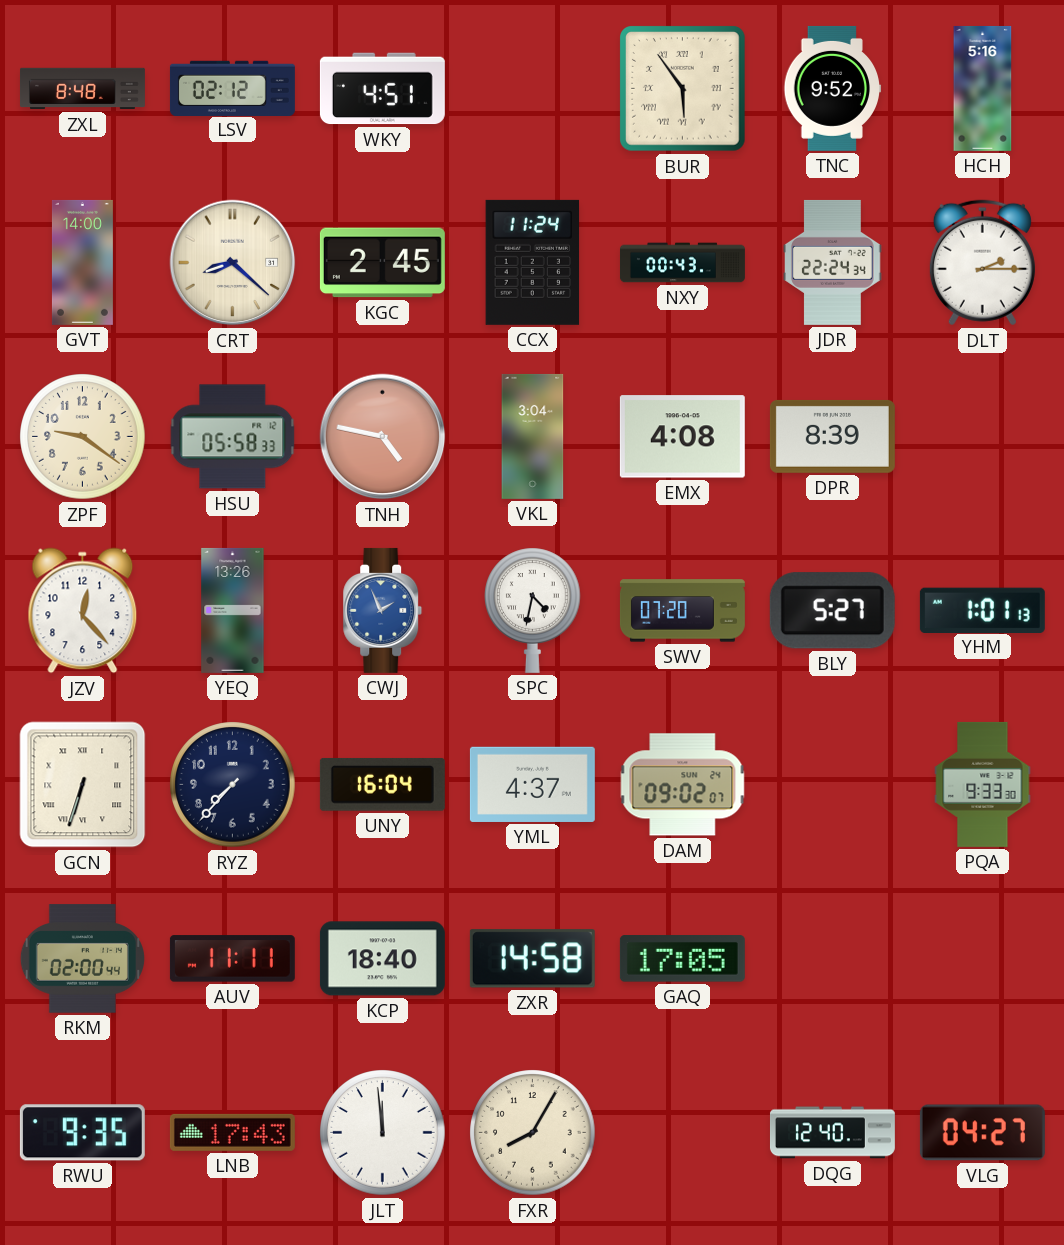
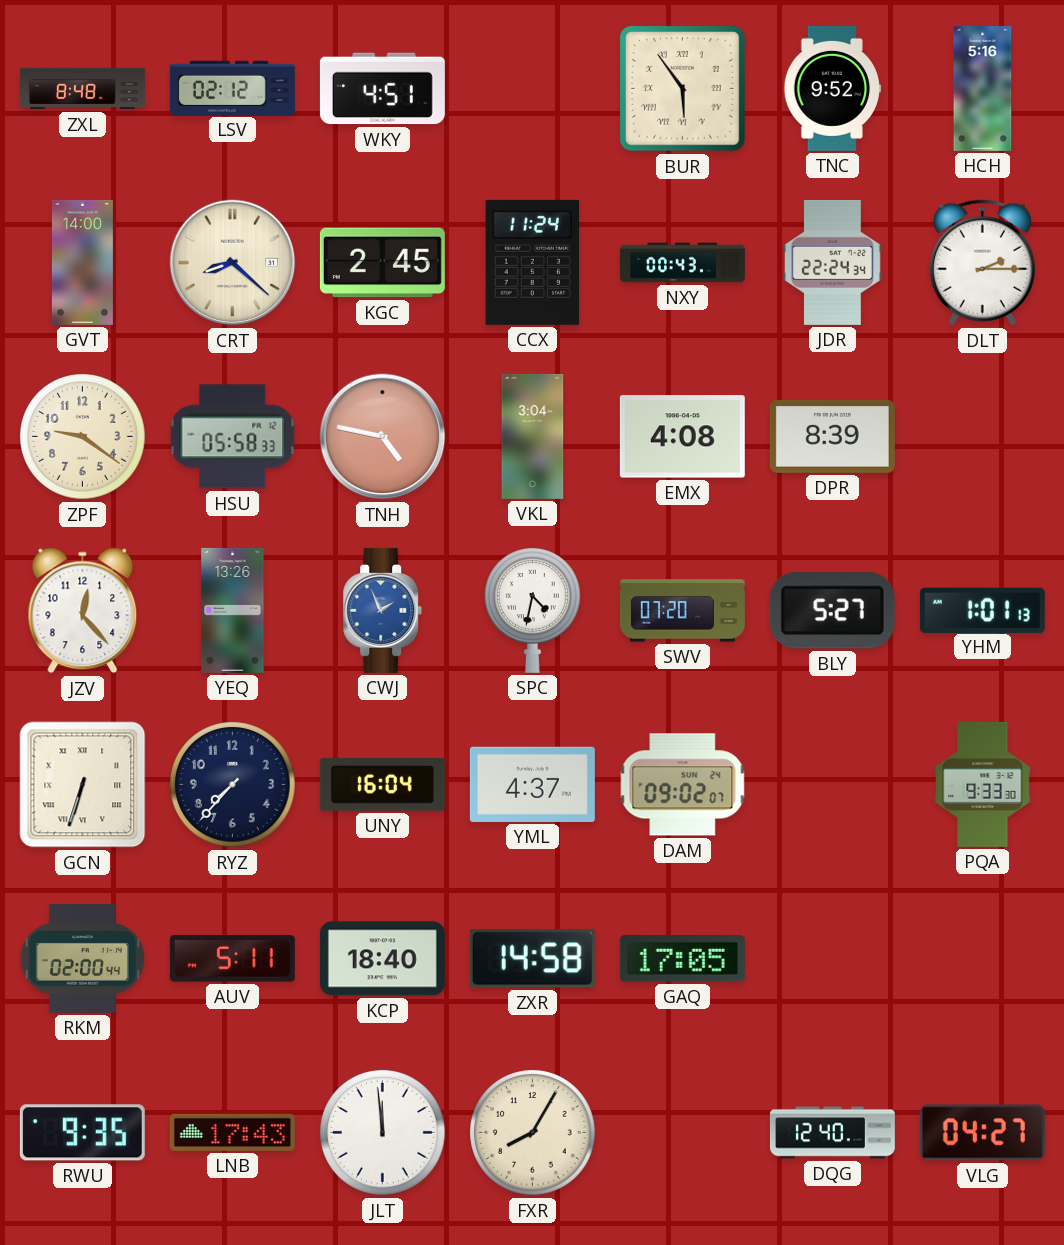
AUV: 11:11 -> 5:11
